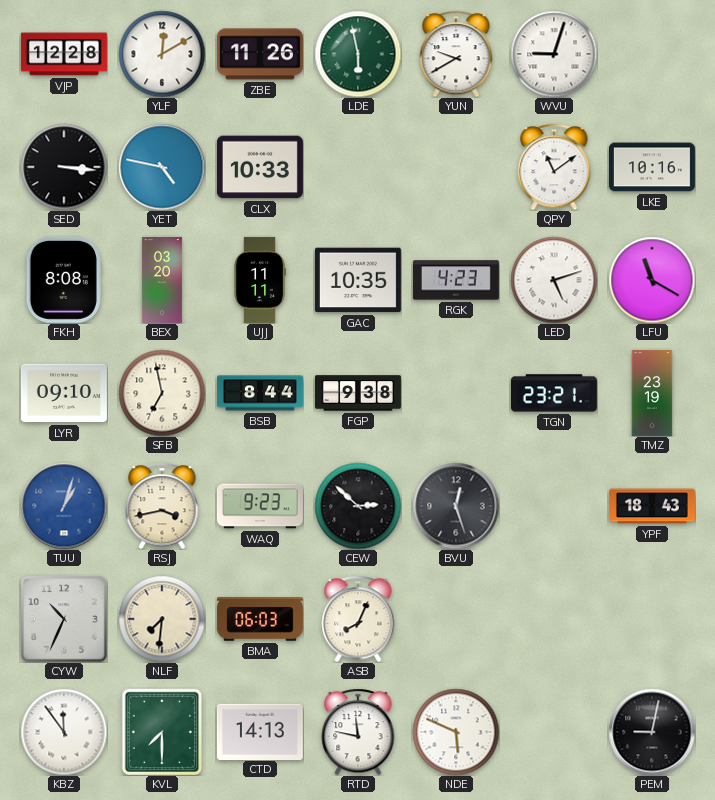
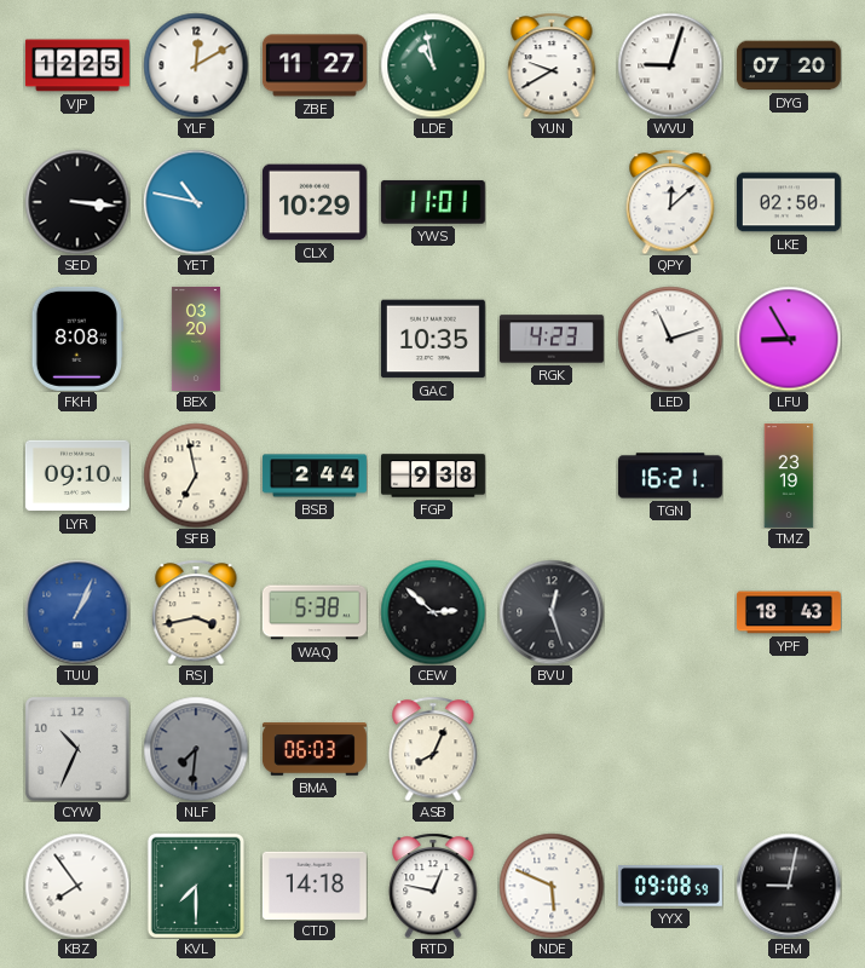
VJP: 12:28 -> 12:25
ZBE: 11:26 -> 11:27
LDE: 5:58 -> 10:58
DYG: none -> 07:20
YET: 4:47 -> 10:47
CLX: 10:33 -> 10:29
YWS: none -> 11:01
QPY: 11:09 -> 12:08
LKE: 10:16 -> 02:50
UJJ: 11:11 -> none
LED: 5:12 -> 11:12
LFU: 11:20 -> 8:55
BSB: 8:44 -> 2:44
TGN: 23:21 -> 16:21
TUU: 1:03 -> 1:04
WAQ: 9:23 -> 5:38
NLF dial: cream -> grey
KBZ: 11:54 -> 7:54
CTD: 14:13 -> 14:18
RTD: 11:47 -> 12:47
YYX: none -> 09:08
